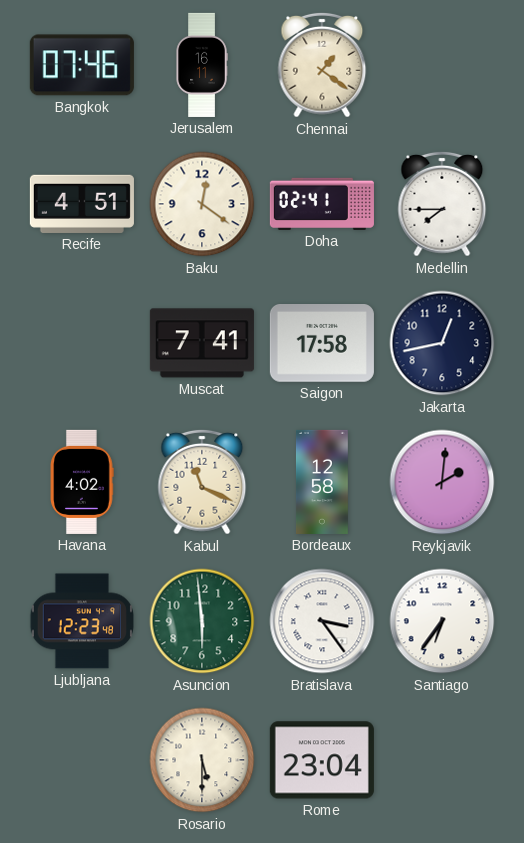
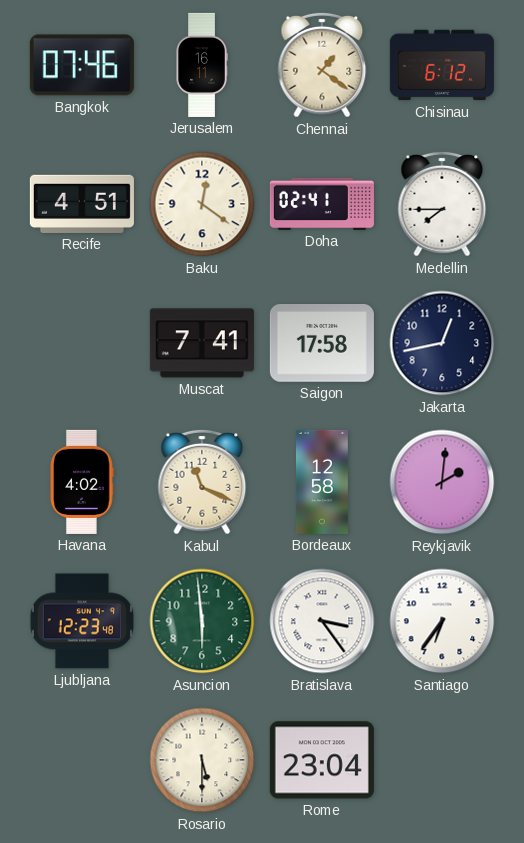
Chisinau: none -> 6:12
